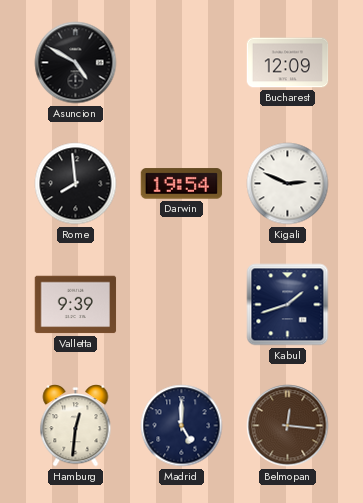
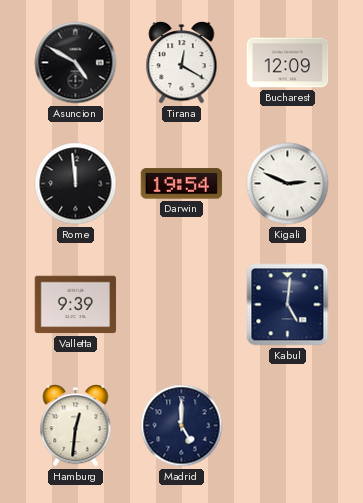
Tirana: none -> 12:20
Rome: 7:59 -> 11:59
Kabul: 1:42 -> 5:01
Belmopan: 12:16 -> none
